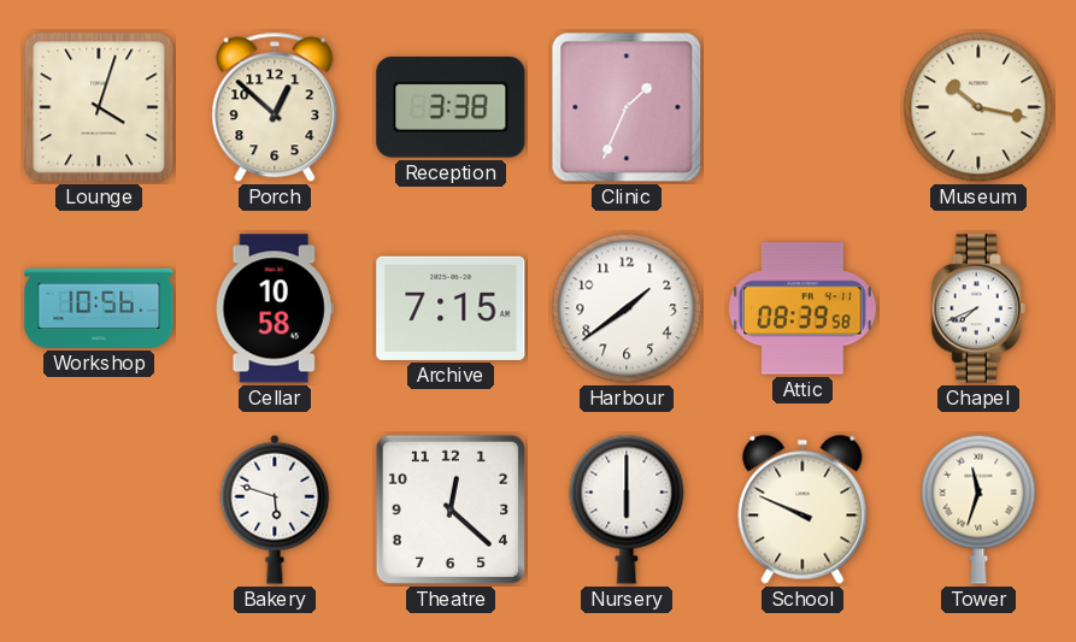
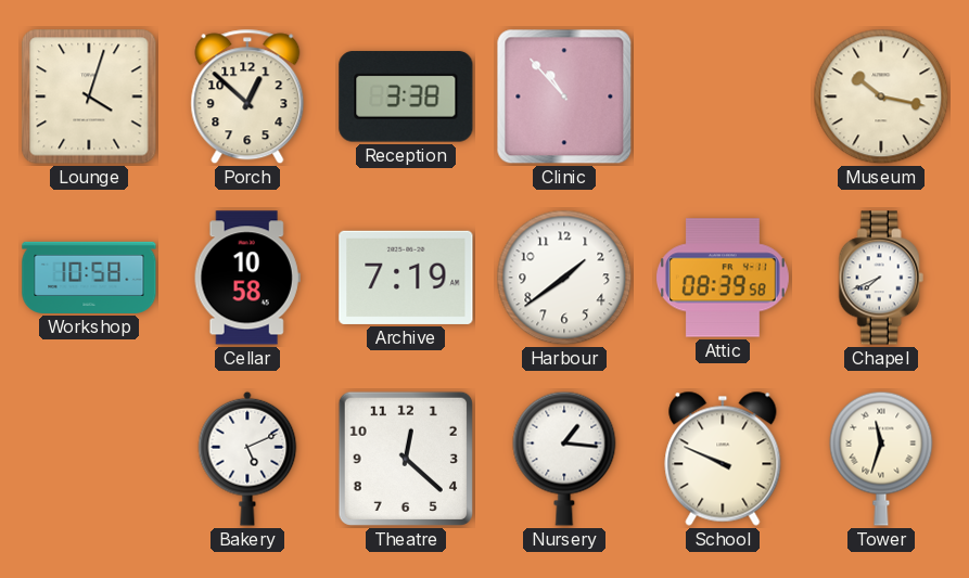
Clinic: 1:34 -> 10:53
Workshop: 10:56 -> 10:58
Archive: 7:15 -> 7:19
Bakery: 5:48 -> 5:11
Nursery: 6:00 -> 1:16
